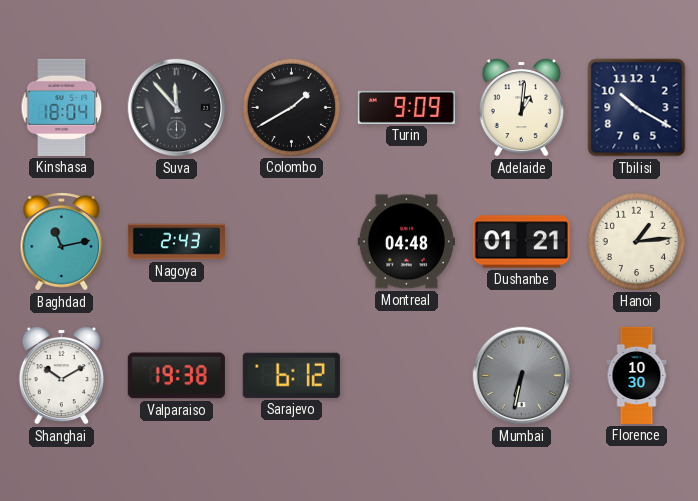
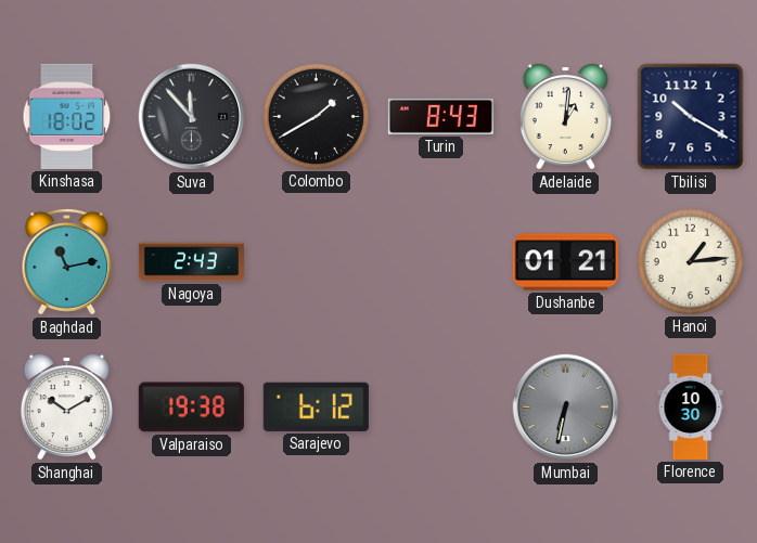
Kinshasa: 18:04 -> 18:02
Turin: 9:09 -> 8:43
Montreal: 04:48 -> none
